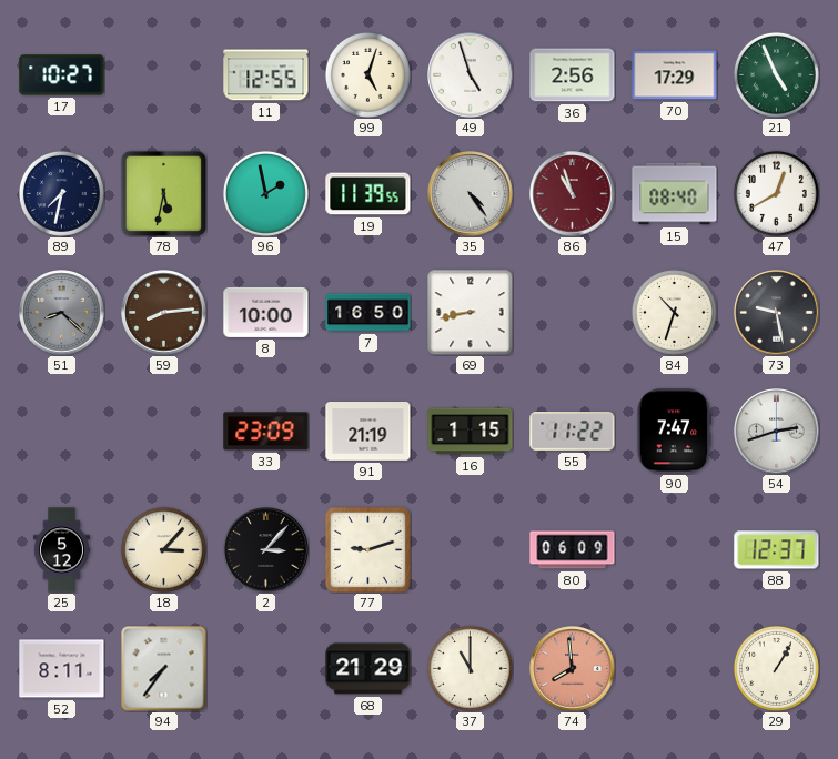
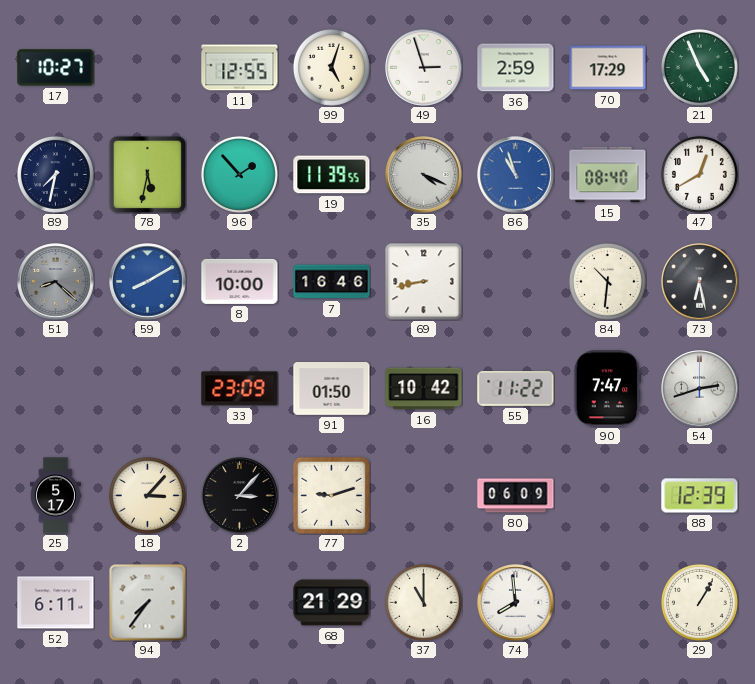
49: 4:57 -> 2:57
36: 2:56 -> 2:59
96: 1:58 -> 1:53
35: 4:24 -> 4:19
86 dial: burgundy -> blue
59: 8:14 -> 8:10
59 dial: brown -> blue
7: 16:50 -> 16:46
84: 10:33 -> 10:31
73: 9:28 -> 6:28
91: 21:19 -> 01:50
16: 1:15 -> 10:42
25: 5:12 -> 5:17
88: 12:37 -> 12:39
52: 8:11 -> 6:11
74 dial: salmon -> white
